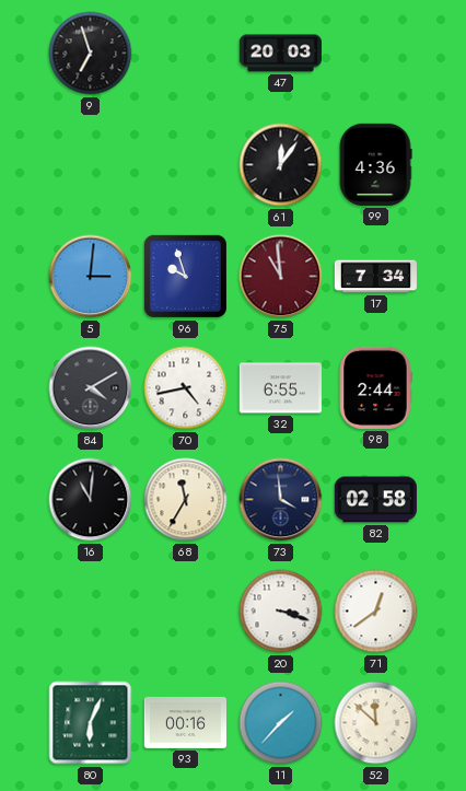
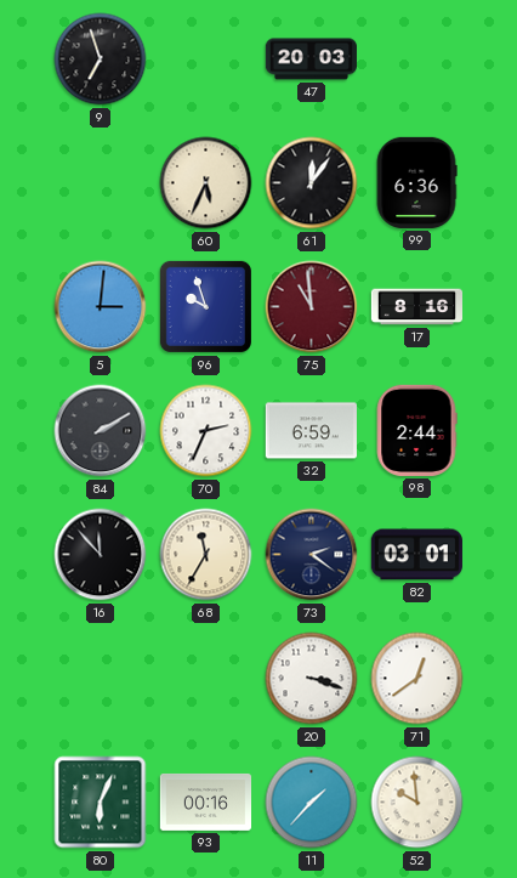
60: none -> 5:34
99: 4:36 -> 6:36
17: 7:34 -> 8:16
84: 4:10 -> 2:10
70: 4:43 -> 2:34
32: 6:55 -> 6:59
16: 11:01 -> 11:53
73: 3:59 -> 2:21
82: 02:58 -> 03:01
52: 11:52 -> 9:59
